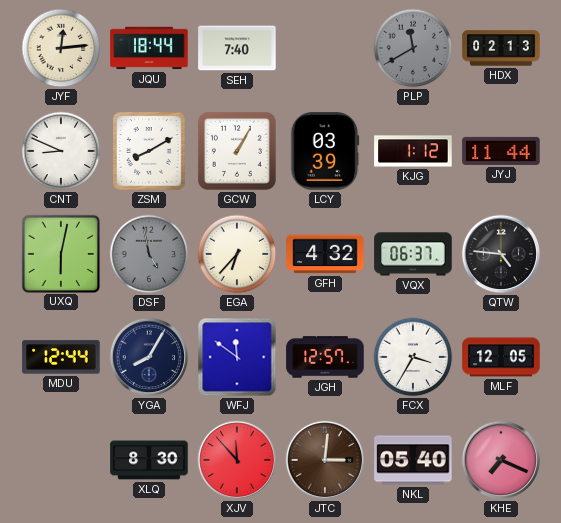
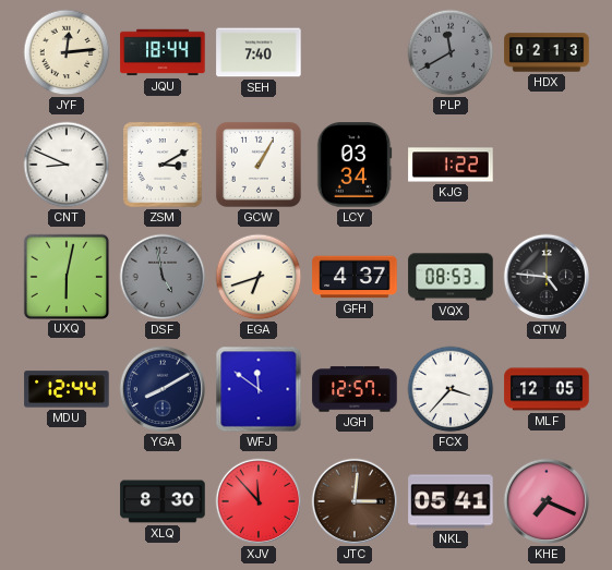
ZSM: 8:10 -> 3:10
LCY: 03:39 -> 03:34
KJG: 1:12 -> 1:22
JYJ: 11:44 -> none
EGA: 6:37 -> 6:42
GFH: 4:32 -> 4:37
VQX: 06:37 -> 08:53
YGA: 8:05 -> 8:10
FCX: 3:35 -> 3:37
NKL: 05:40 -> 05:41
